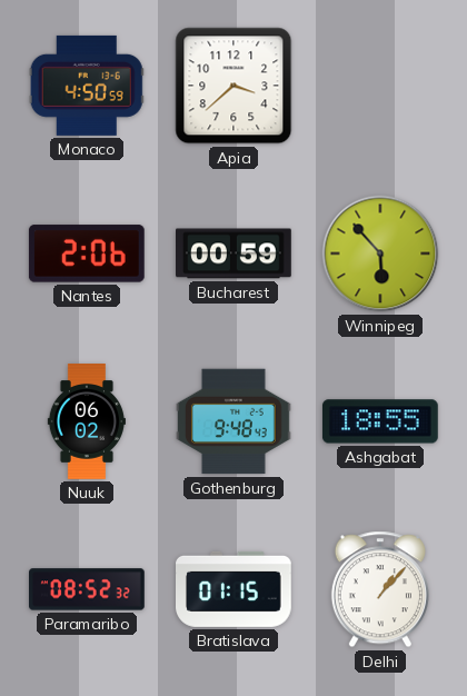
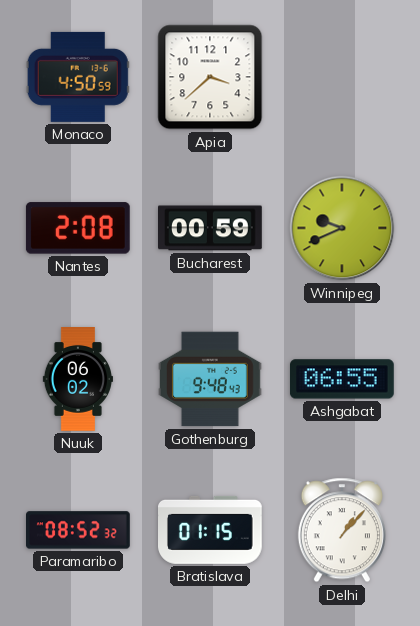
Nantes: 2:06 -> 2:08
Winnipeg: 5:53 -> 9:41
Ashgabat: 18:55 -> 06:55
